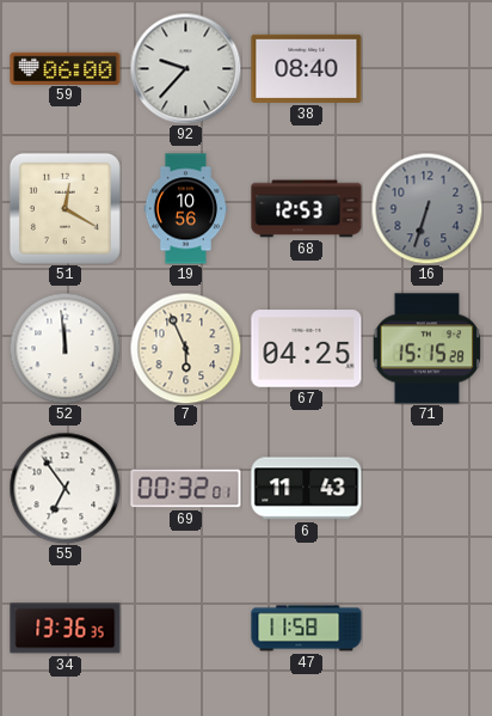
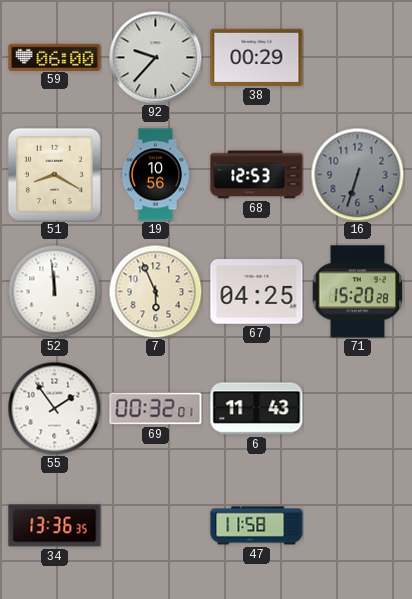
38: 08:40 -> 00:29
51: 12:20 -> 8:20
71: 15:15 -> 15:20
55: 6:54 -> 1:54
